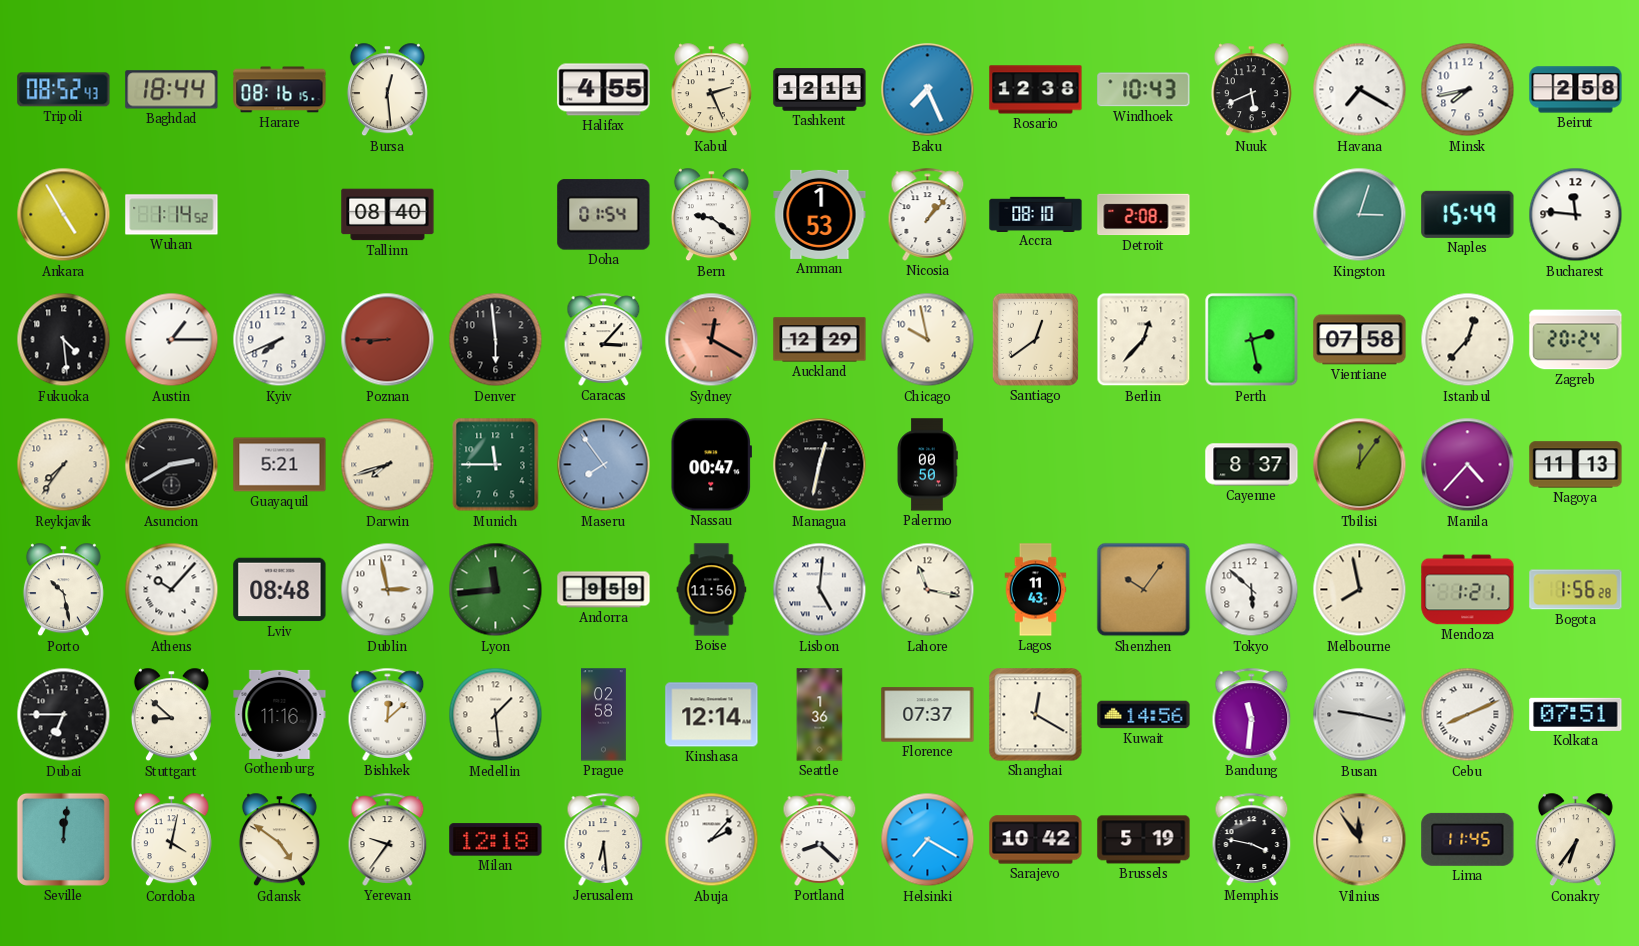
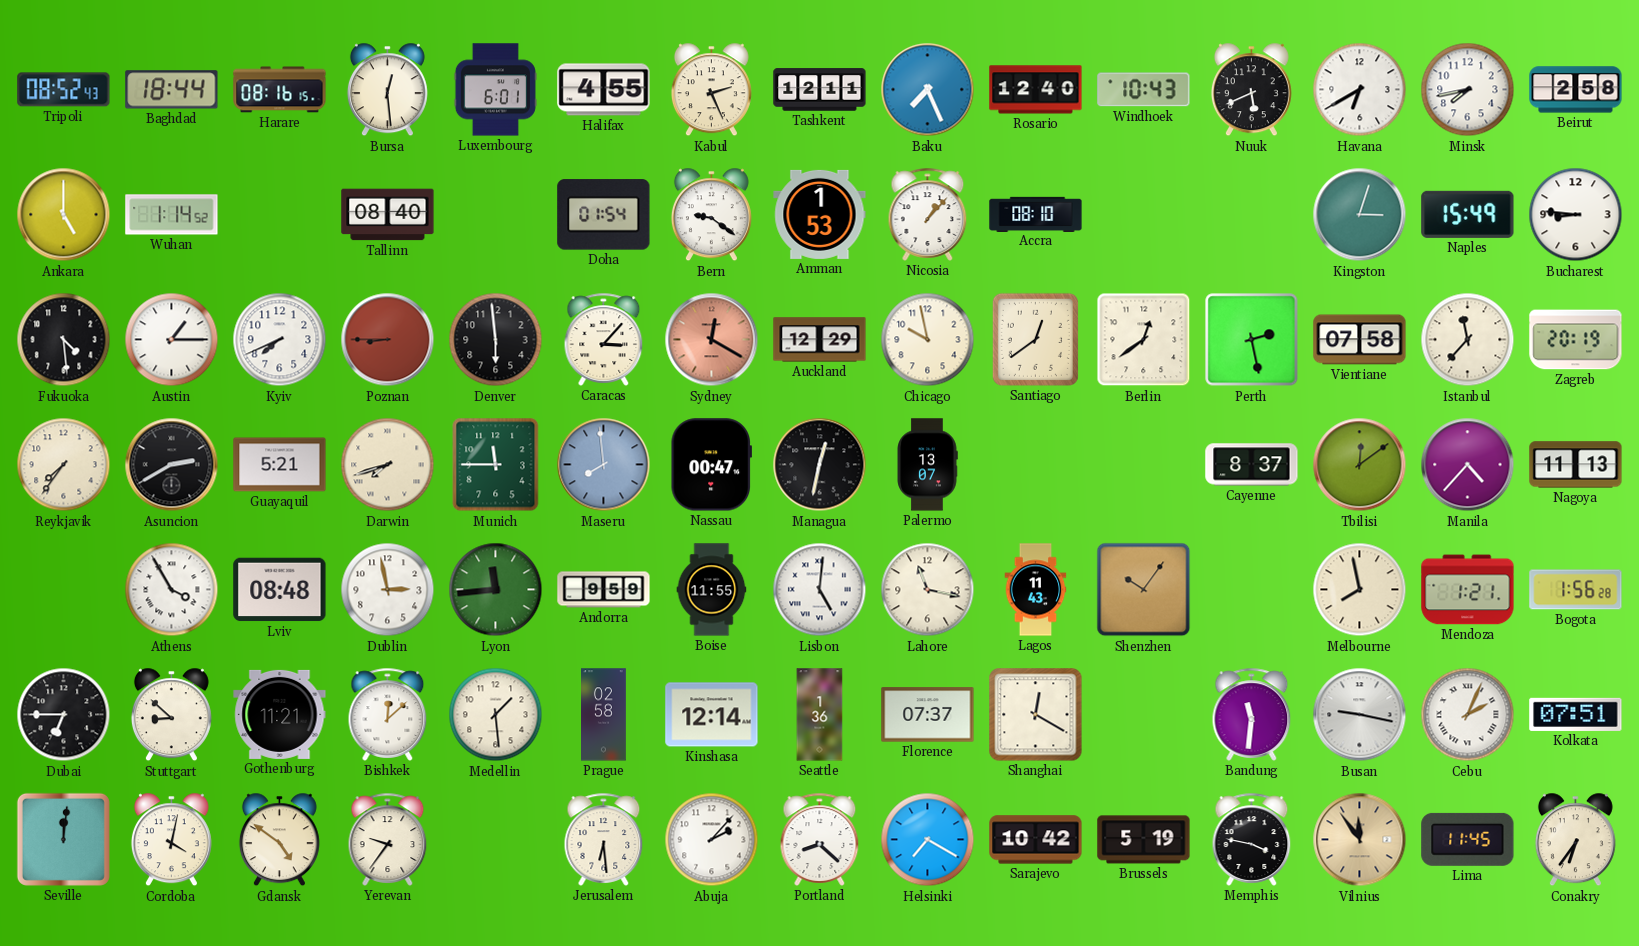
Luxembourg: none -> 6:01
Rosario: 12:38 -> 12:40
Havana: 7:20 -> 6:40
Ankara: 4:55 -> 5:00
Detroit: 2:08 -> none
Bucharest: 11:46 -> 8:46
Berlin: 12:37 -> 12:39
Istanbul: 12:37 -> 11:37
Zagreb: 20:24 -> 20:19
Maseru: 7:54 -> 7:59
Palermo: 00:50 -> 13:07
Tbilisi: 12:06 -> 12:09
Porto: 10:28 -> none
Athens: 10:07 -> 3:55
Boise: 11:56 -> 11:55
Tokyo: 5:52 -> none
Gothenburg: 11:16 -> 11:21
Kuwait: 14:56 -> none
Cebu: 8:11 -> 2:04
Milan: 12:18 -> none
